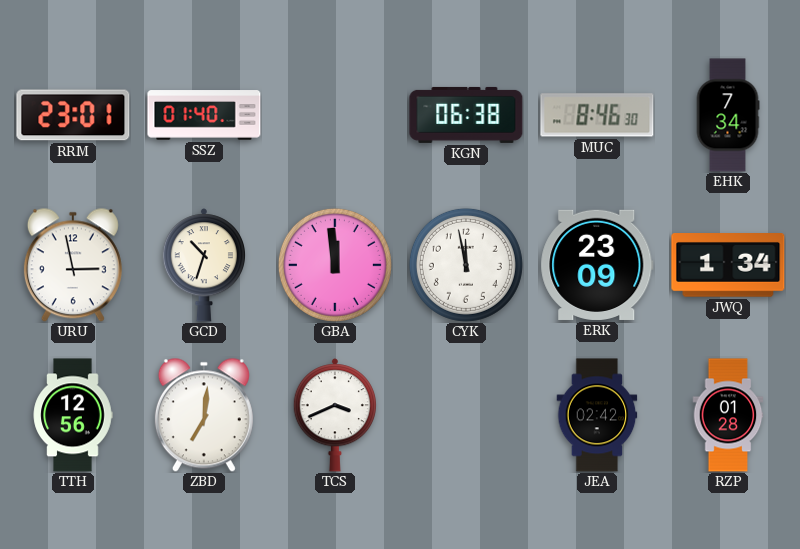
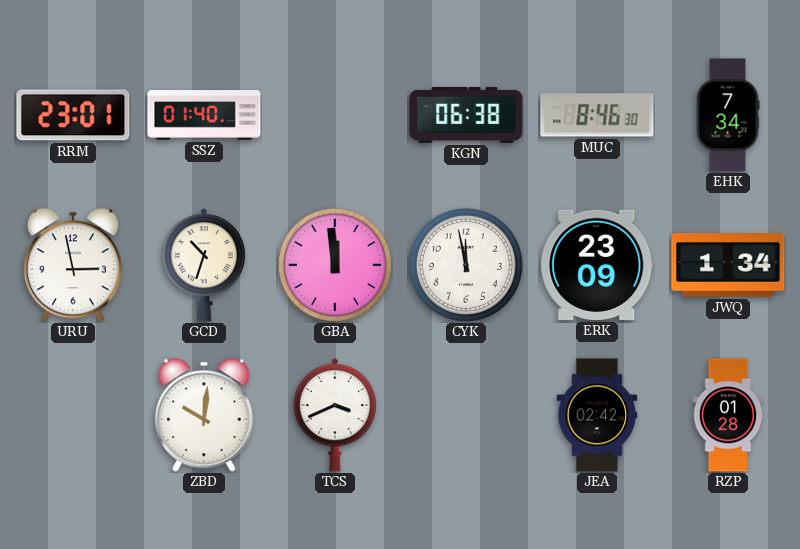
TTH: 12:56 -> none
ZBD: 7:01 -> 10:01
